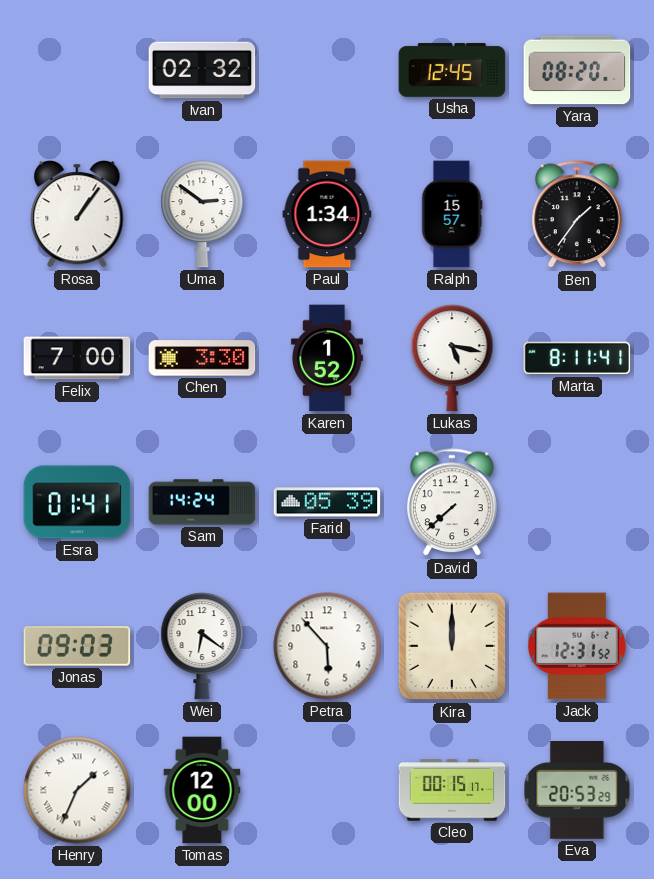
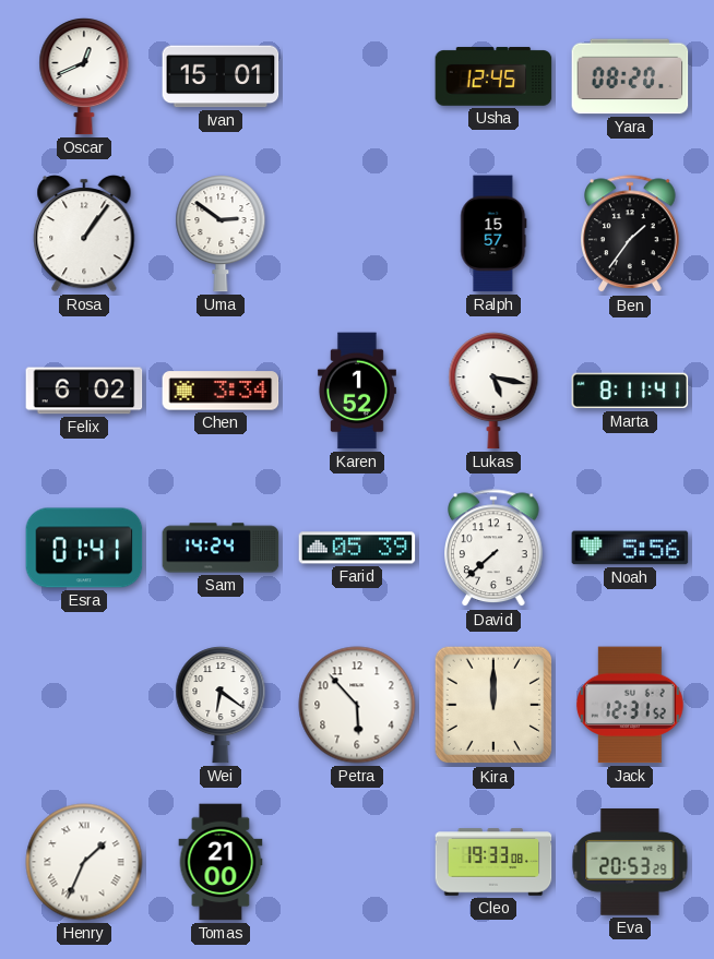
Oscar: none -> 12:41
Ivan: 02:32 -> 15:01
Paul: 1:34 -> none
Felix: 7:00 -> 6:02
Chen: 3:30 -> 3:34
Noah: none -> 5:56
Jonas: 09:03 -> none
Tomas: 12:00 -> 21:00
Cleo: 00:15 -> 19:33
